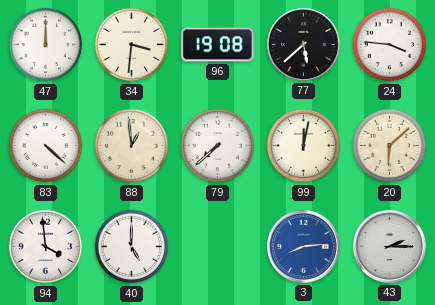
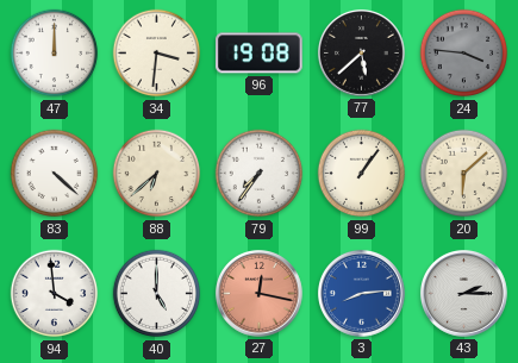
24 dial: white -> grey
88: 12:59 -> 6:38
79: 7:38 -> 7:36
99: 12:02 -> 1:06
27: none -> 12:17
